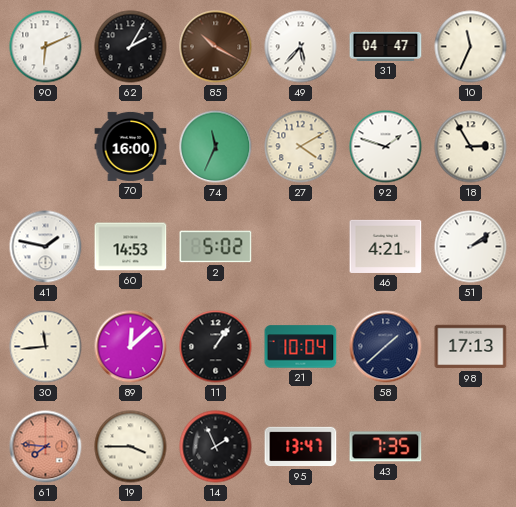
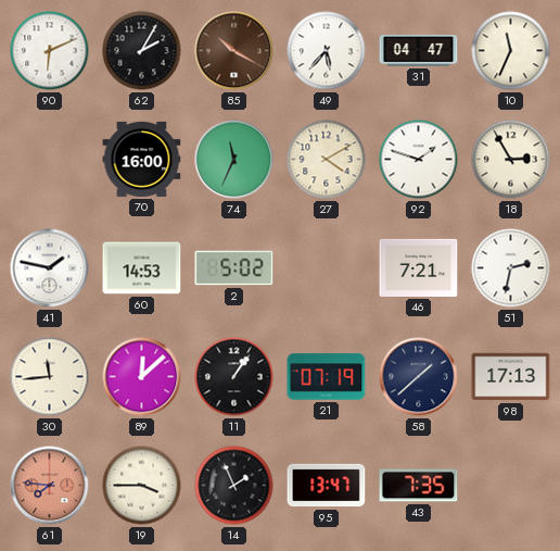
46: 4:21 -> 7:21
51: 2:09 -> 2:32
21: 10:04 -> 07:19
